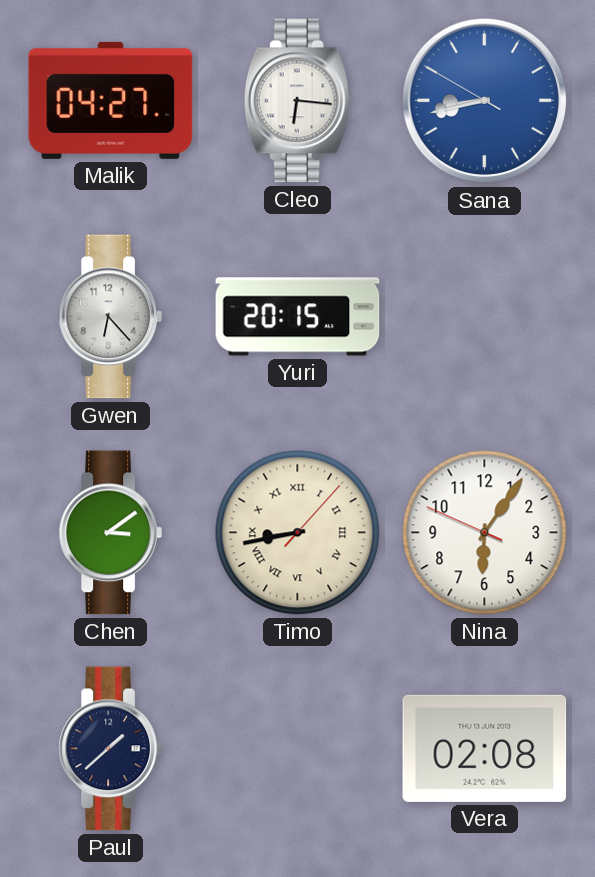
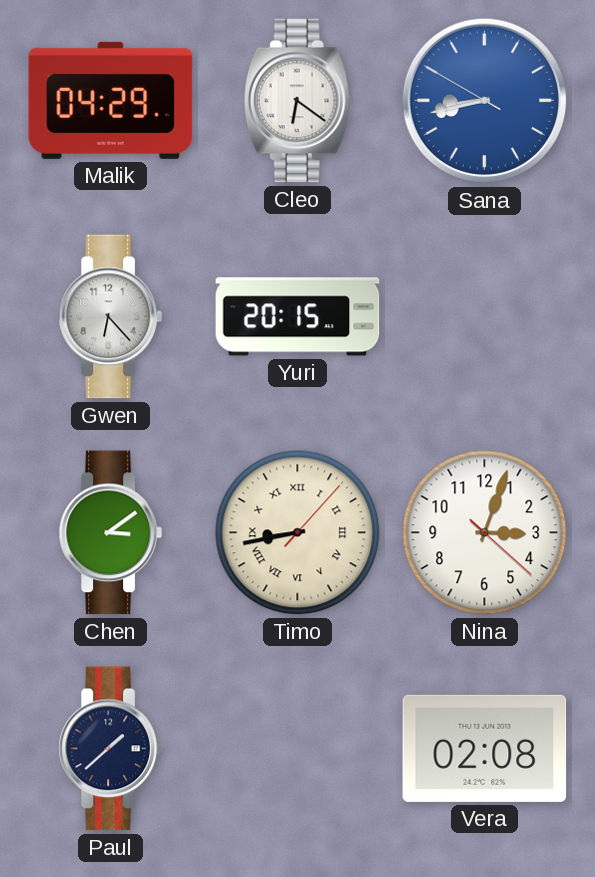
Malik: 04:27 -> 04:29
Cleo: 6:16 -> 6:21
Nina: 6:05 -> 3:03
